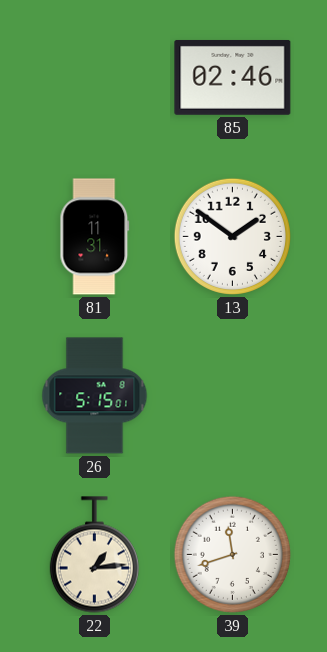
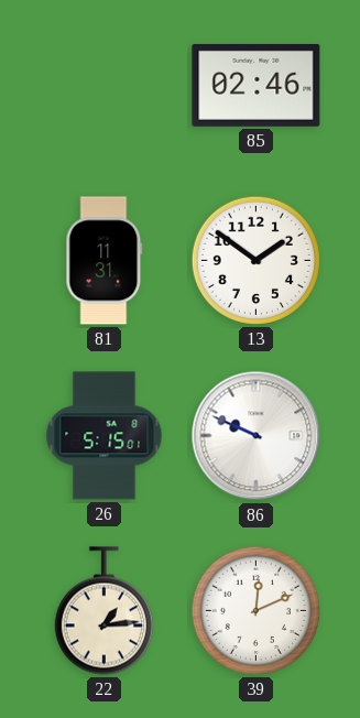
86: none -> 9:49
39: 11:42 -> 12:11
